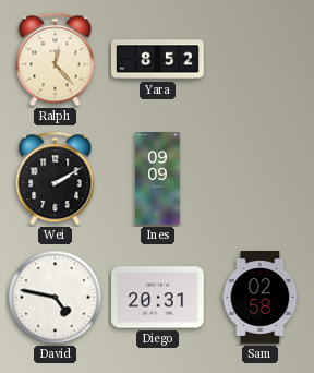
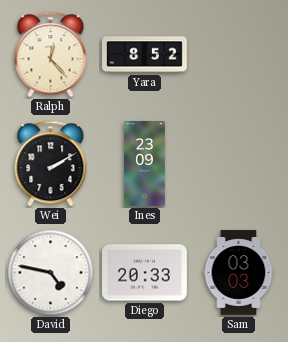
Ines: 09:09 -> 23:09
Diego: 20:31 -> 20:33
Sam: 02:58 -> 03:03
